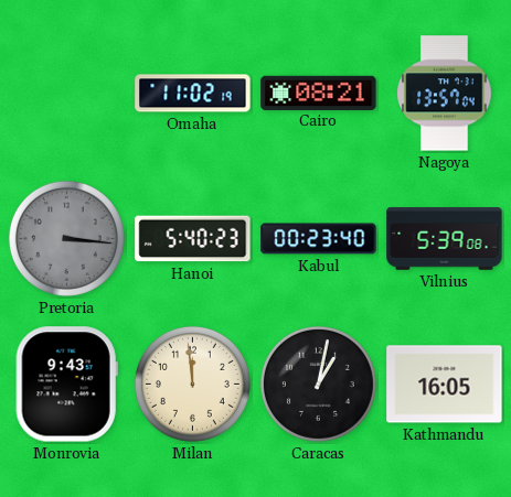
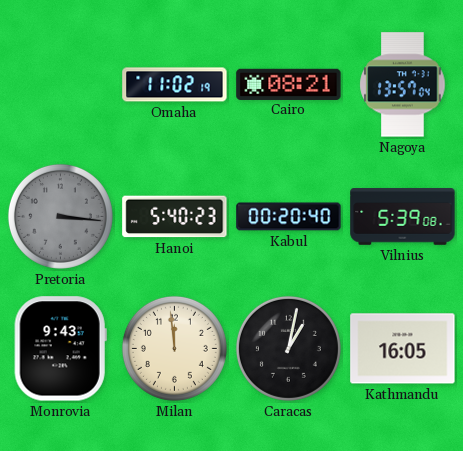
Kabul: 00:23 -> 00:20
